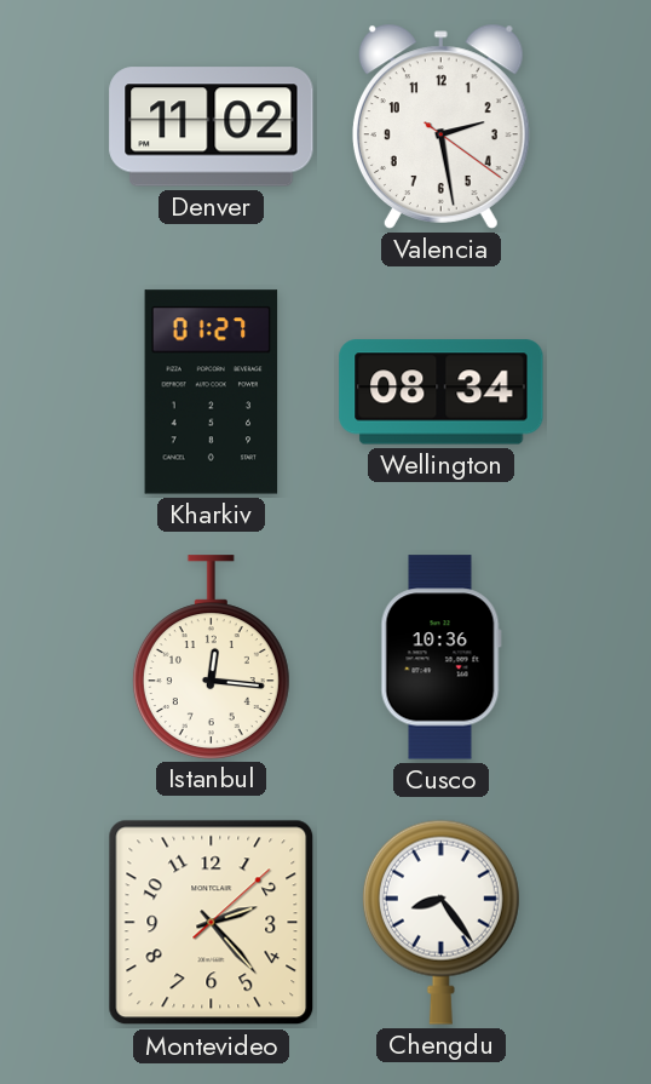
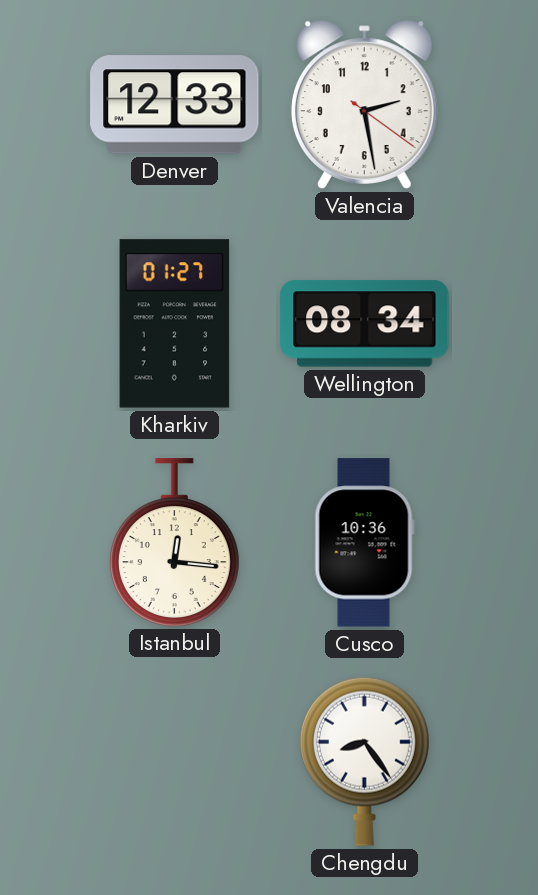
Denver: 11:02 -> 12:33
Montevideo: 2:23 -> none
